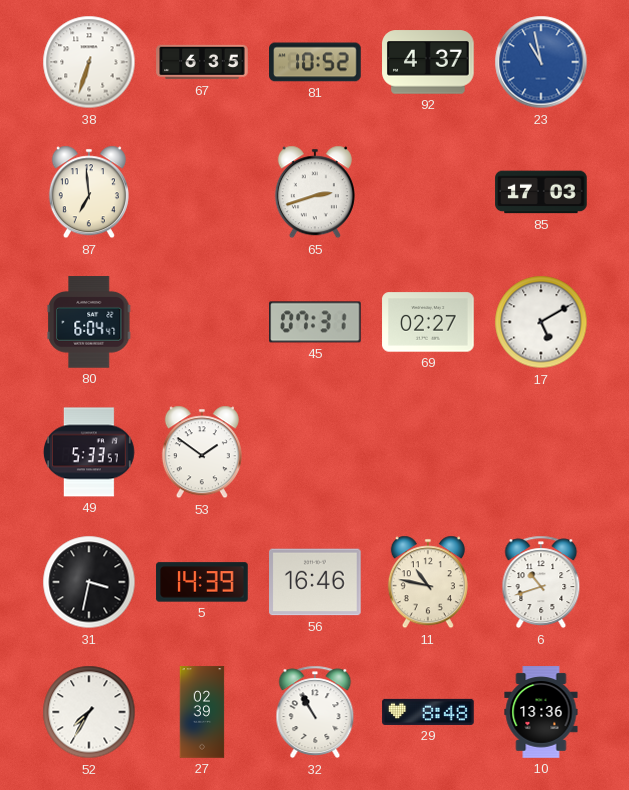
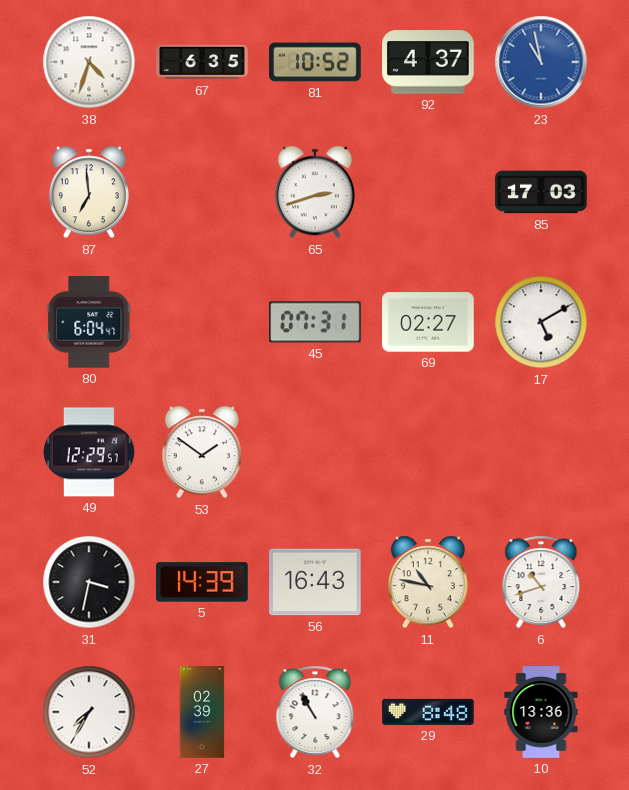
38: 6:33 -> 4:33
49: 5:33 -> 12:29
56: 16:46 -> 16:43
